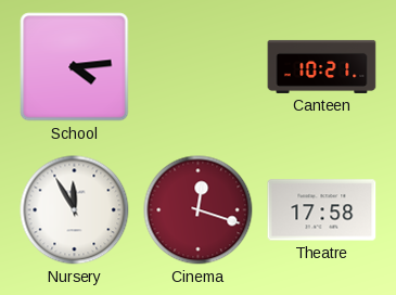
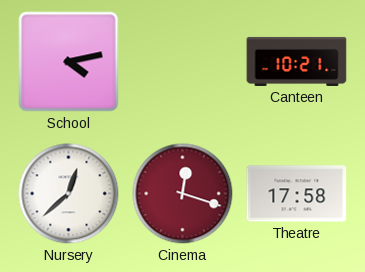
School: 4:14 -> 4:13
Nursery: 11:55 -> 12:38
